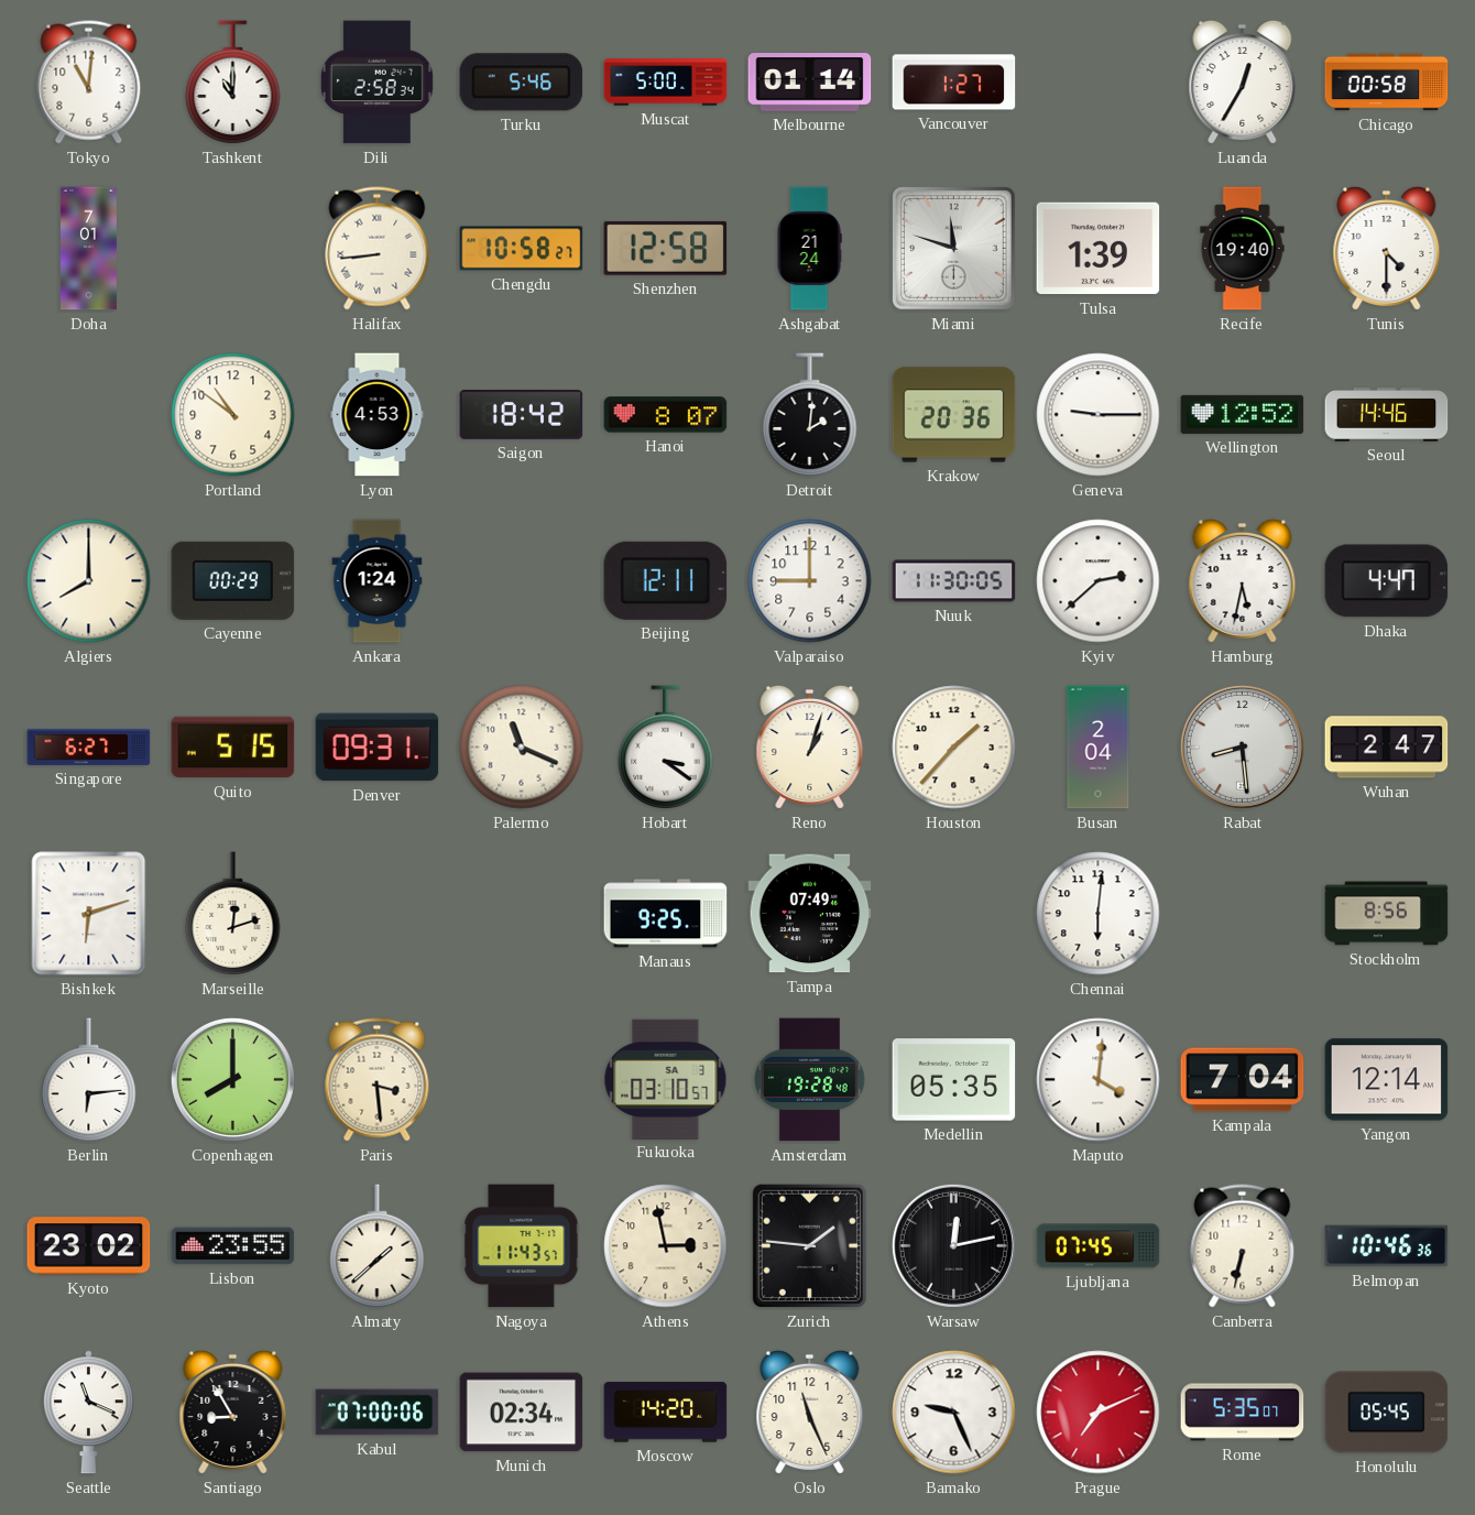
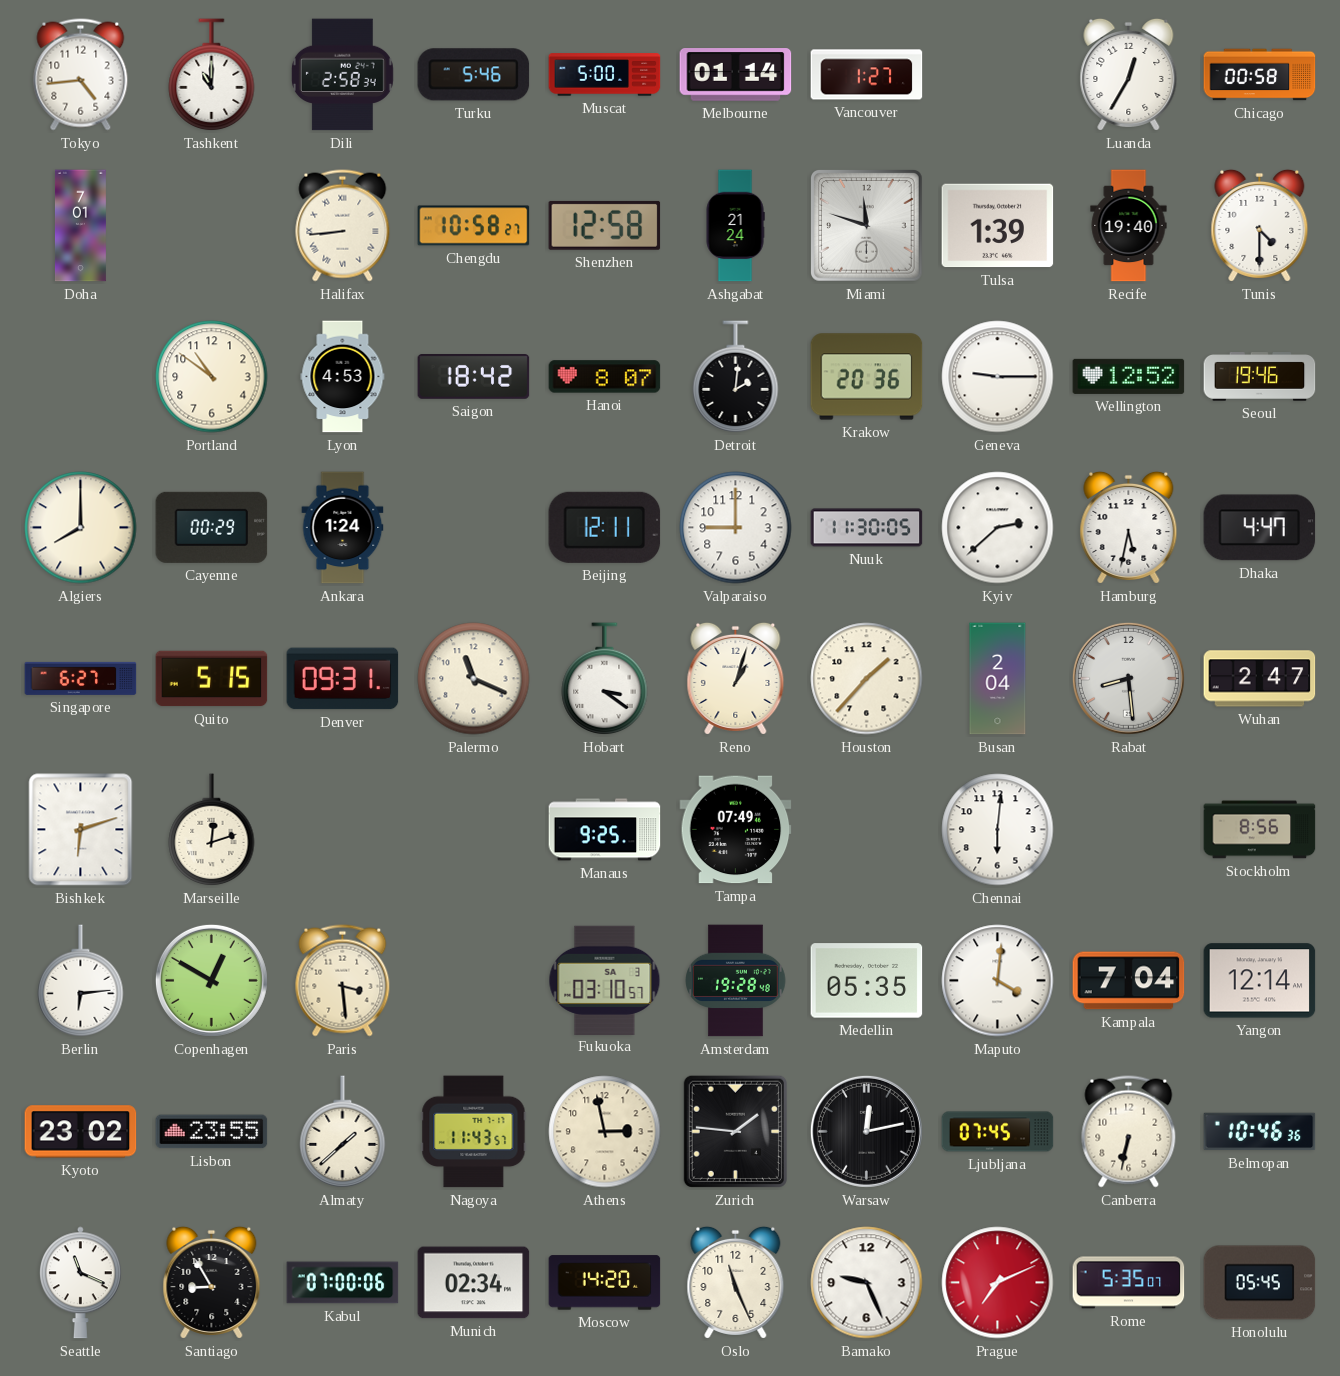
Tokyo: 11:01 -> 4:44
Seoul: 14:46 -> 19:46
Copenhagen: 8:00 -> 12:50
